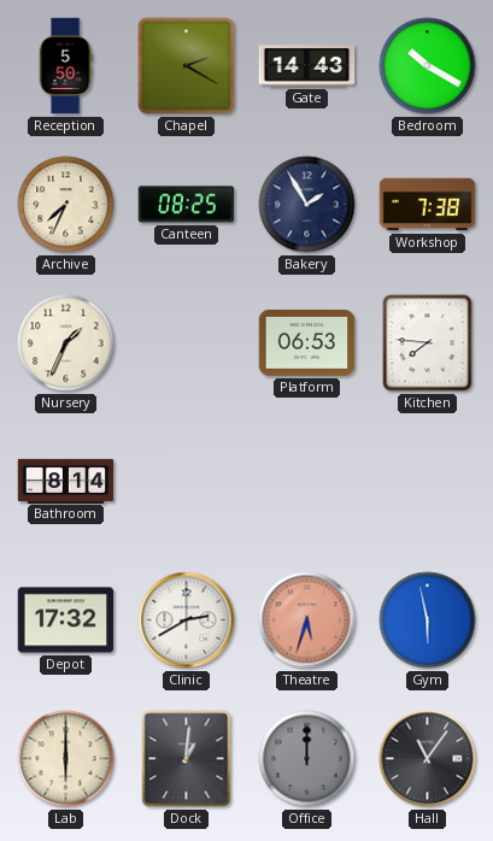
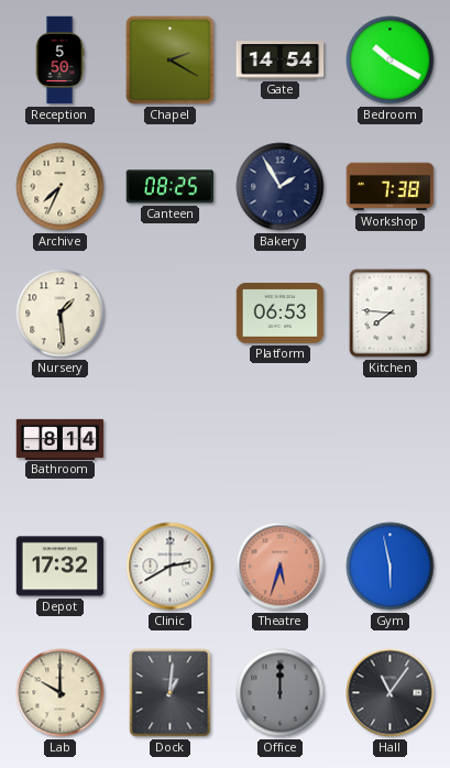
Gate: 14:43 -> 14:54
Nursery: 1:34 -> 1:29
Lab: 6:00 -> 10:00
